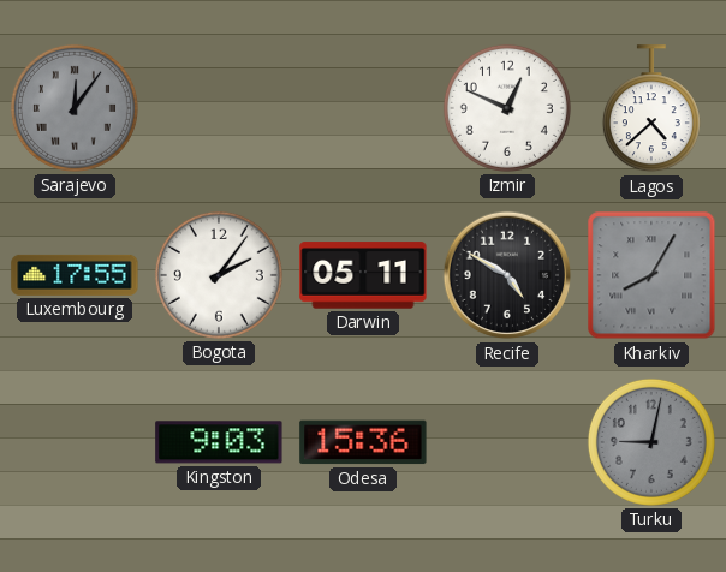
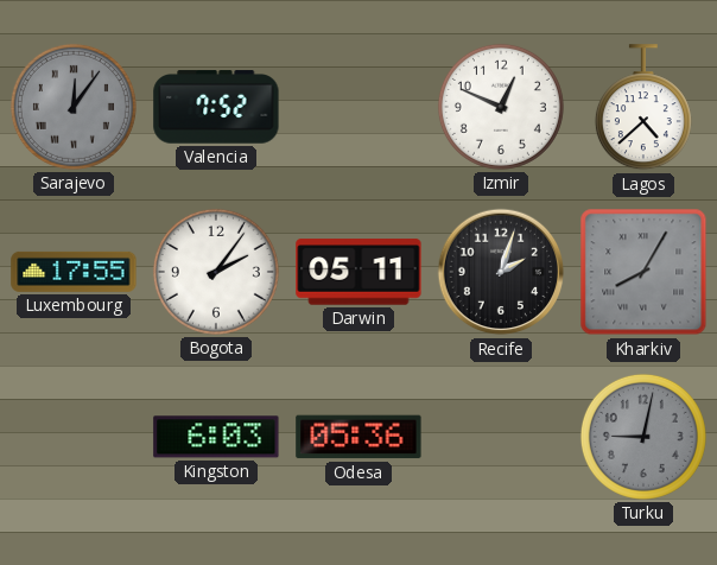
Valencia: none -> 7:52
Recife: 4:50 -> 2:03
Kingston: 9:03 -> 6:03
Odesa: 15:36 -> 05:36
